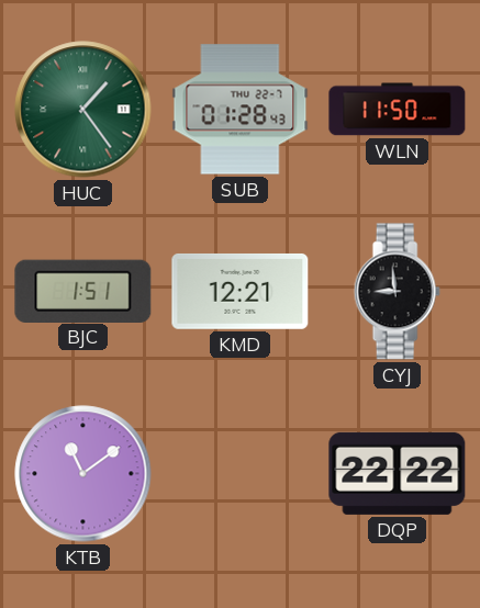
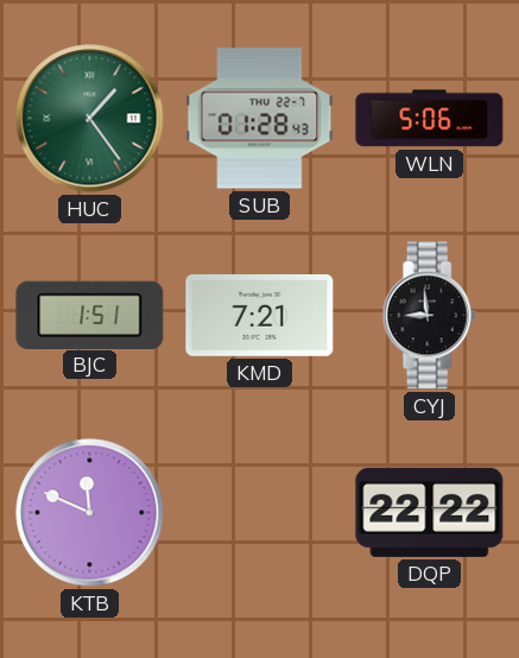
WLN: 11:50 -> 5:06
KMD: 12:21 -> 7:21
KTB: 11:09 -> 11:49
